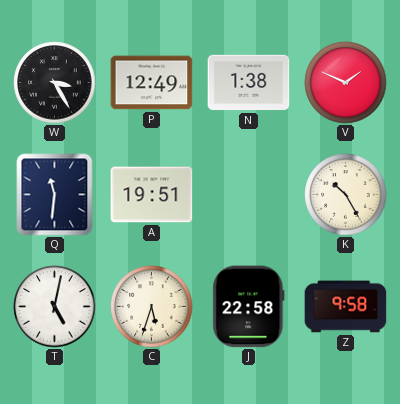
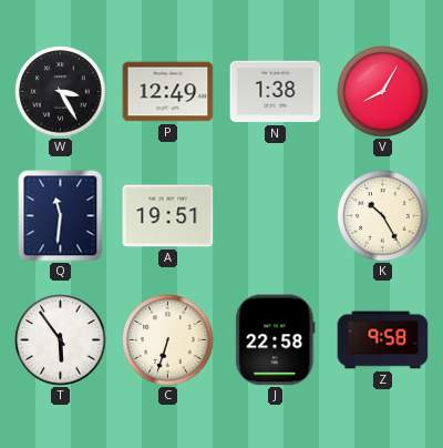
V: 1:49 -> 8:05
T: 5:02 -> 5:54
C: 5:33 -> 6:33
